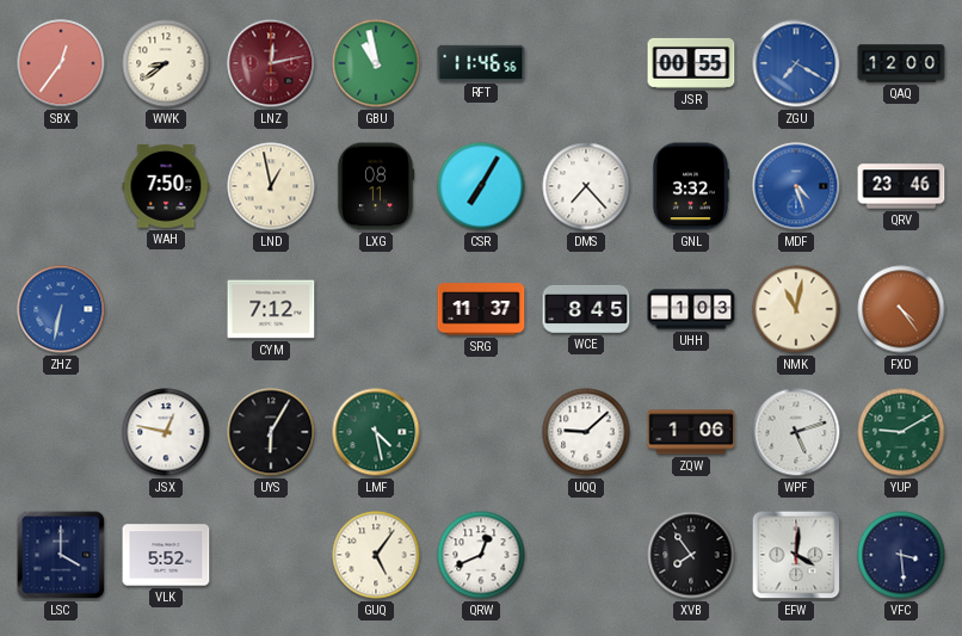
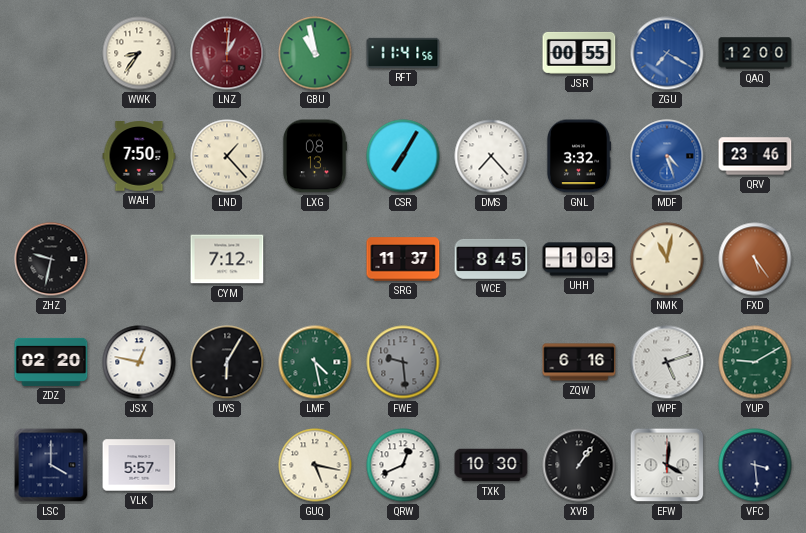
SBX: 12:36 -> none
WWK: 8:39 -> 8:36
LNZ: 12:13 -> 1:01
RFT: 11:46 -> 11:41
LND: 12:58 -> 1:23
LXG: 08:11 -> 08:13
ZHZ: 6:32 -> 9:32
ZHZ dial: blue -> black
FXD: 4:24 -> 5:24
ZDZ: none -> 02:20
FWE: none -> 9:29
UQQ: 9:08 -> none
ZQW: 1:06 -> 6:16
VLK: 5:52 -> 5:57
GUQ: 5:06 -> 5:17
TXK: none -> 10:30
XVB: 7:54 -> 1:06
